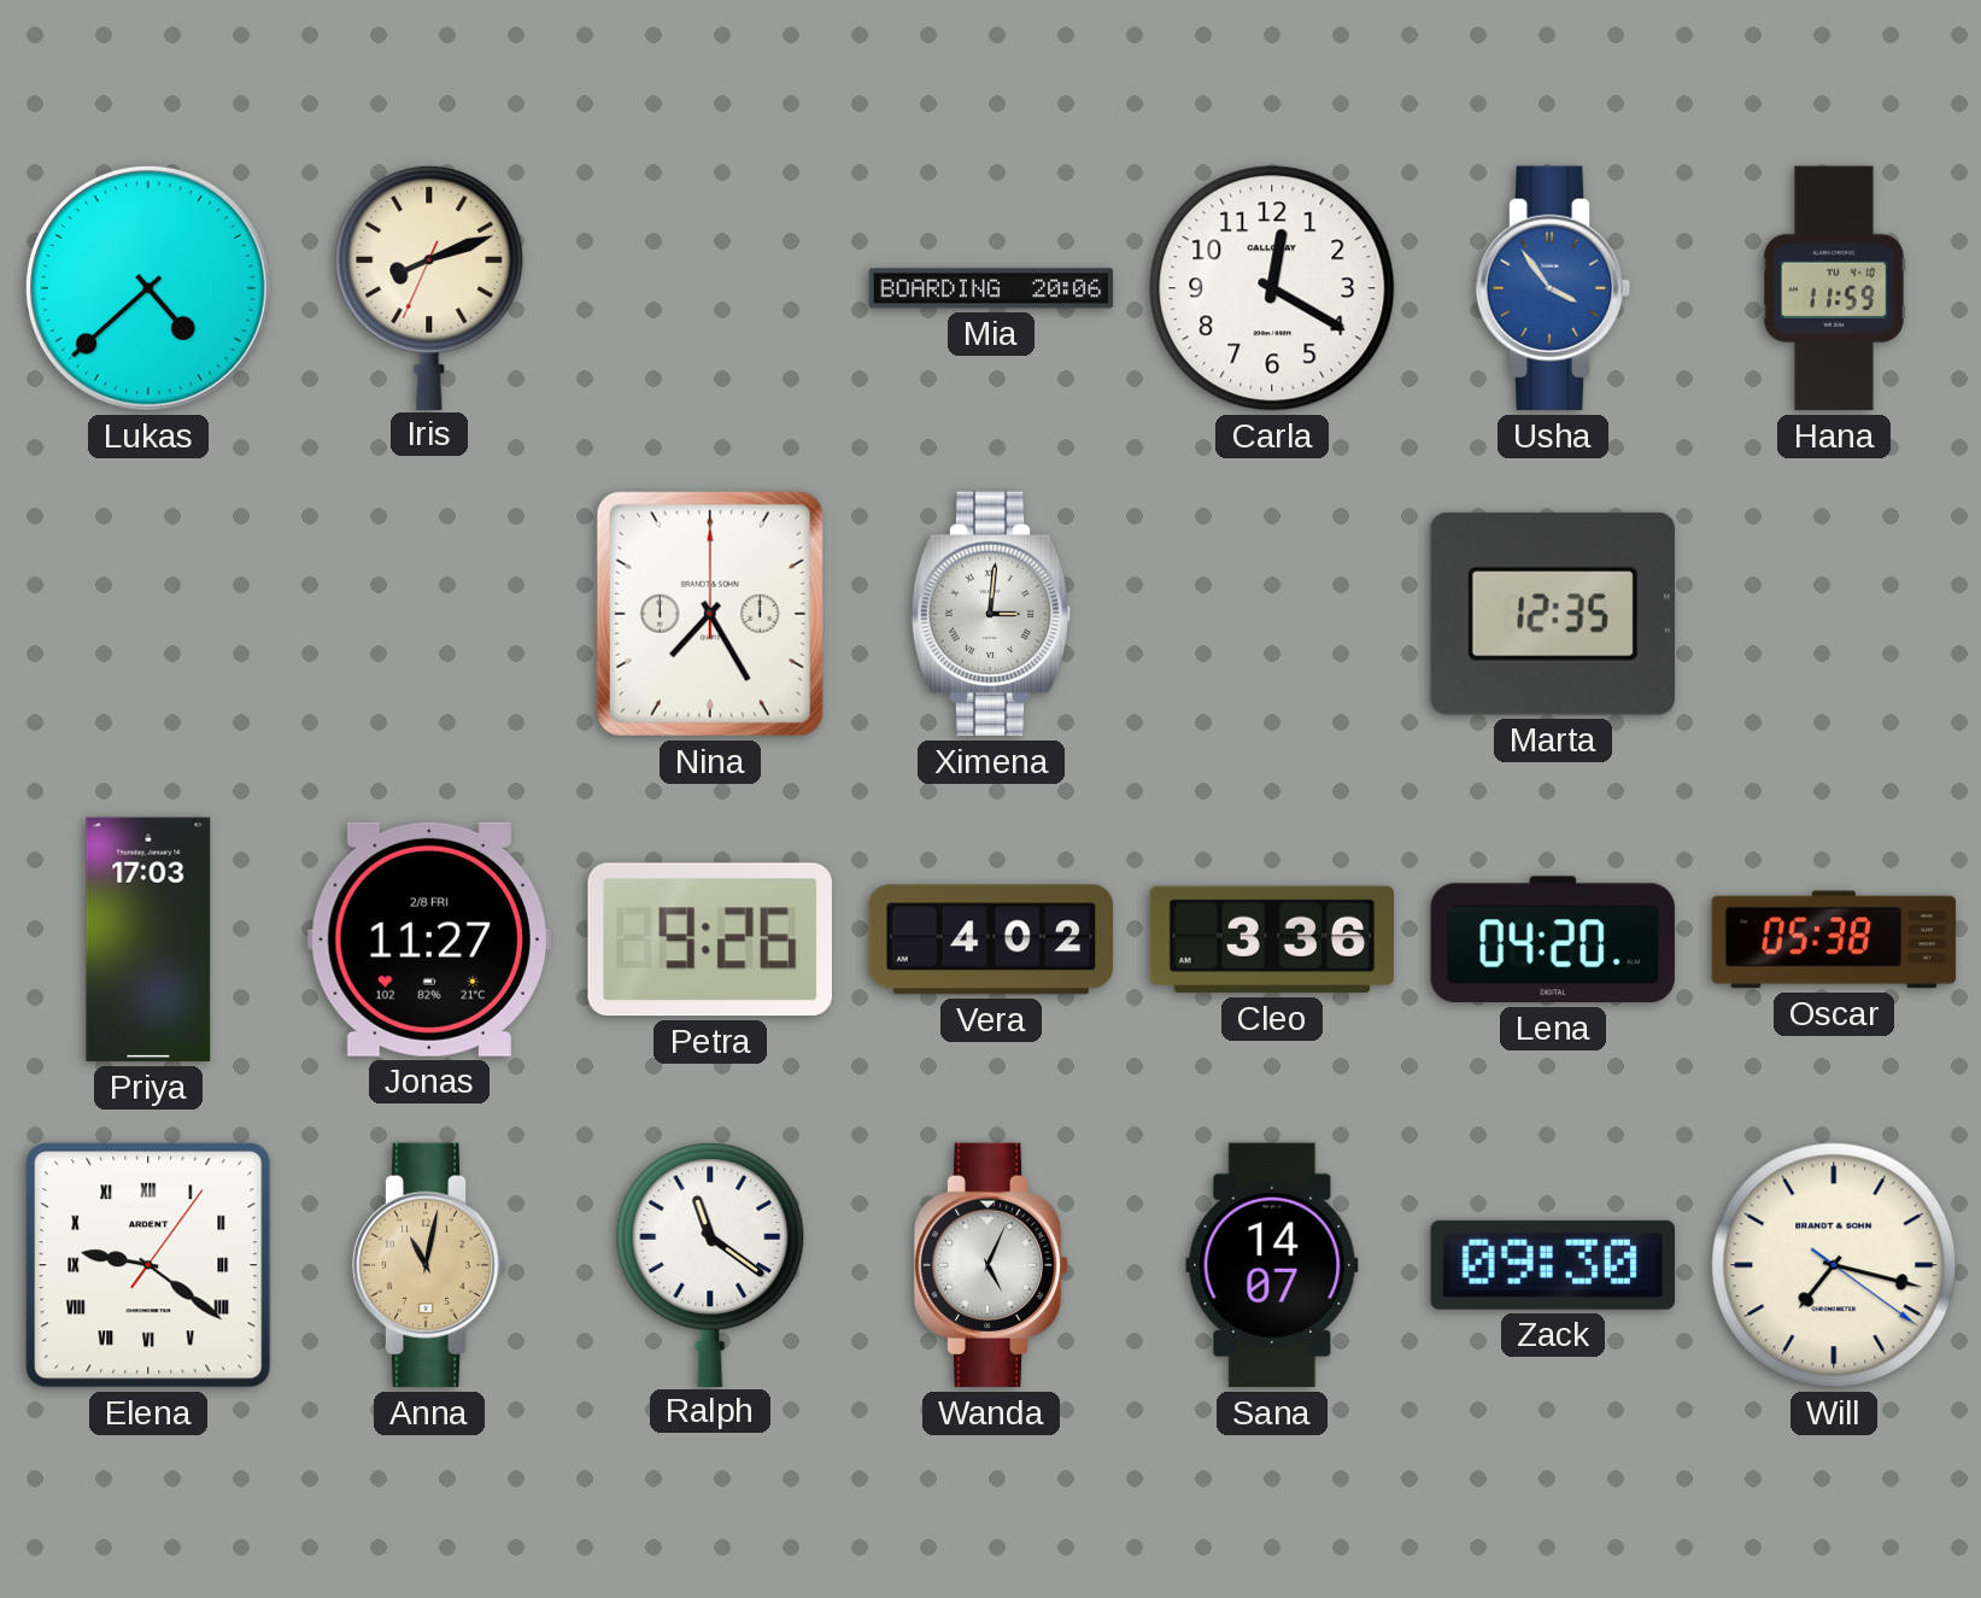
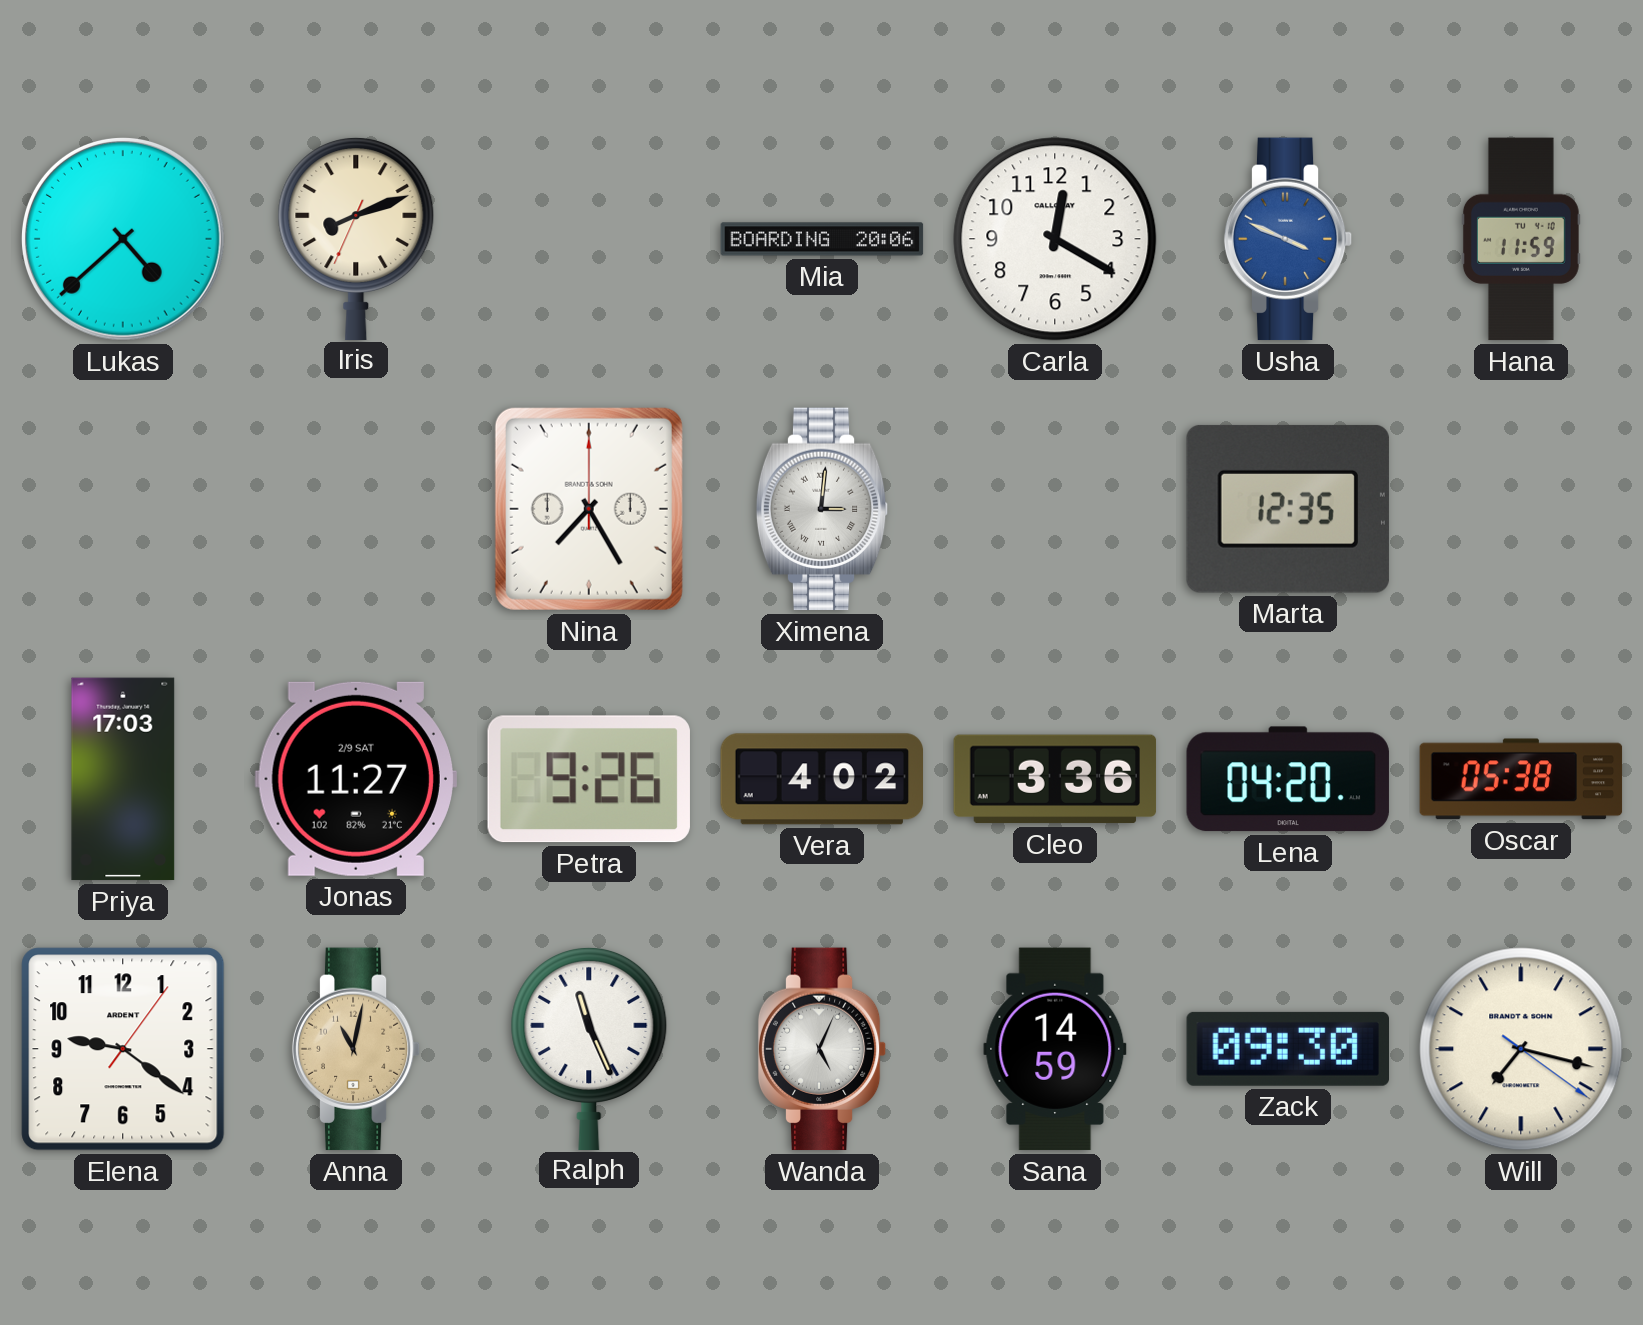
Usha: 3:54 -> 3:49
Jonas date: 2/8 FRI -> 2/9 SAT
Elena numerals: Roman -> Arabic
Ralph: 11:21 -> 11:26
Sana: 14:07 -> 14:59
